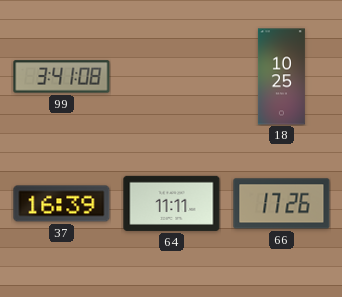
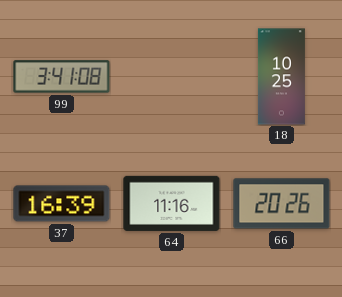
64: 11:11 -> 11:16
66: 17:26 -> 20:26
